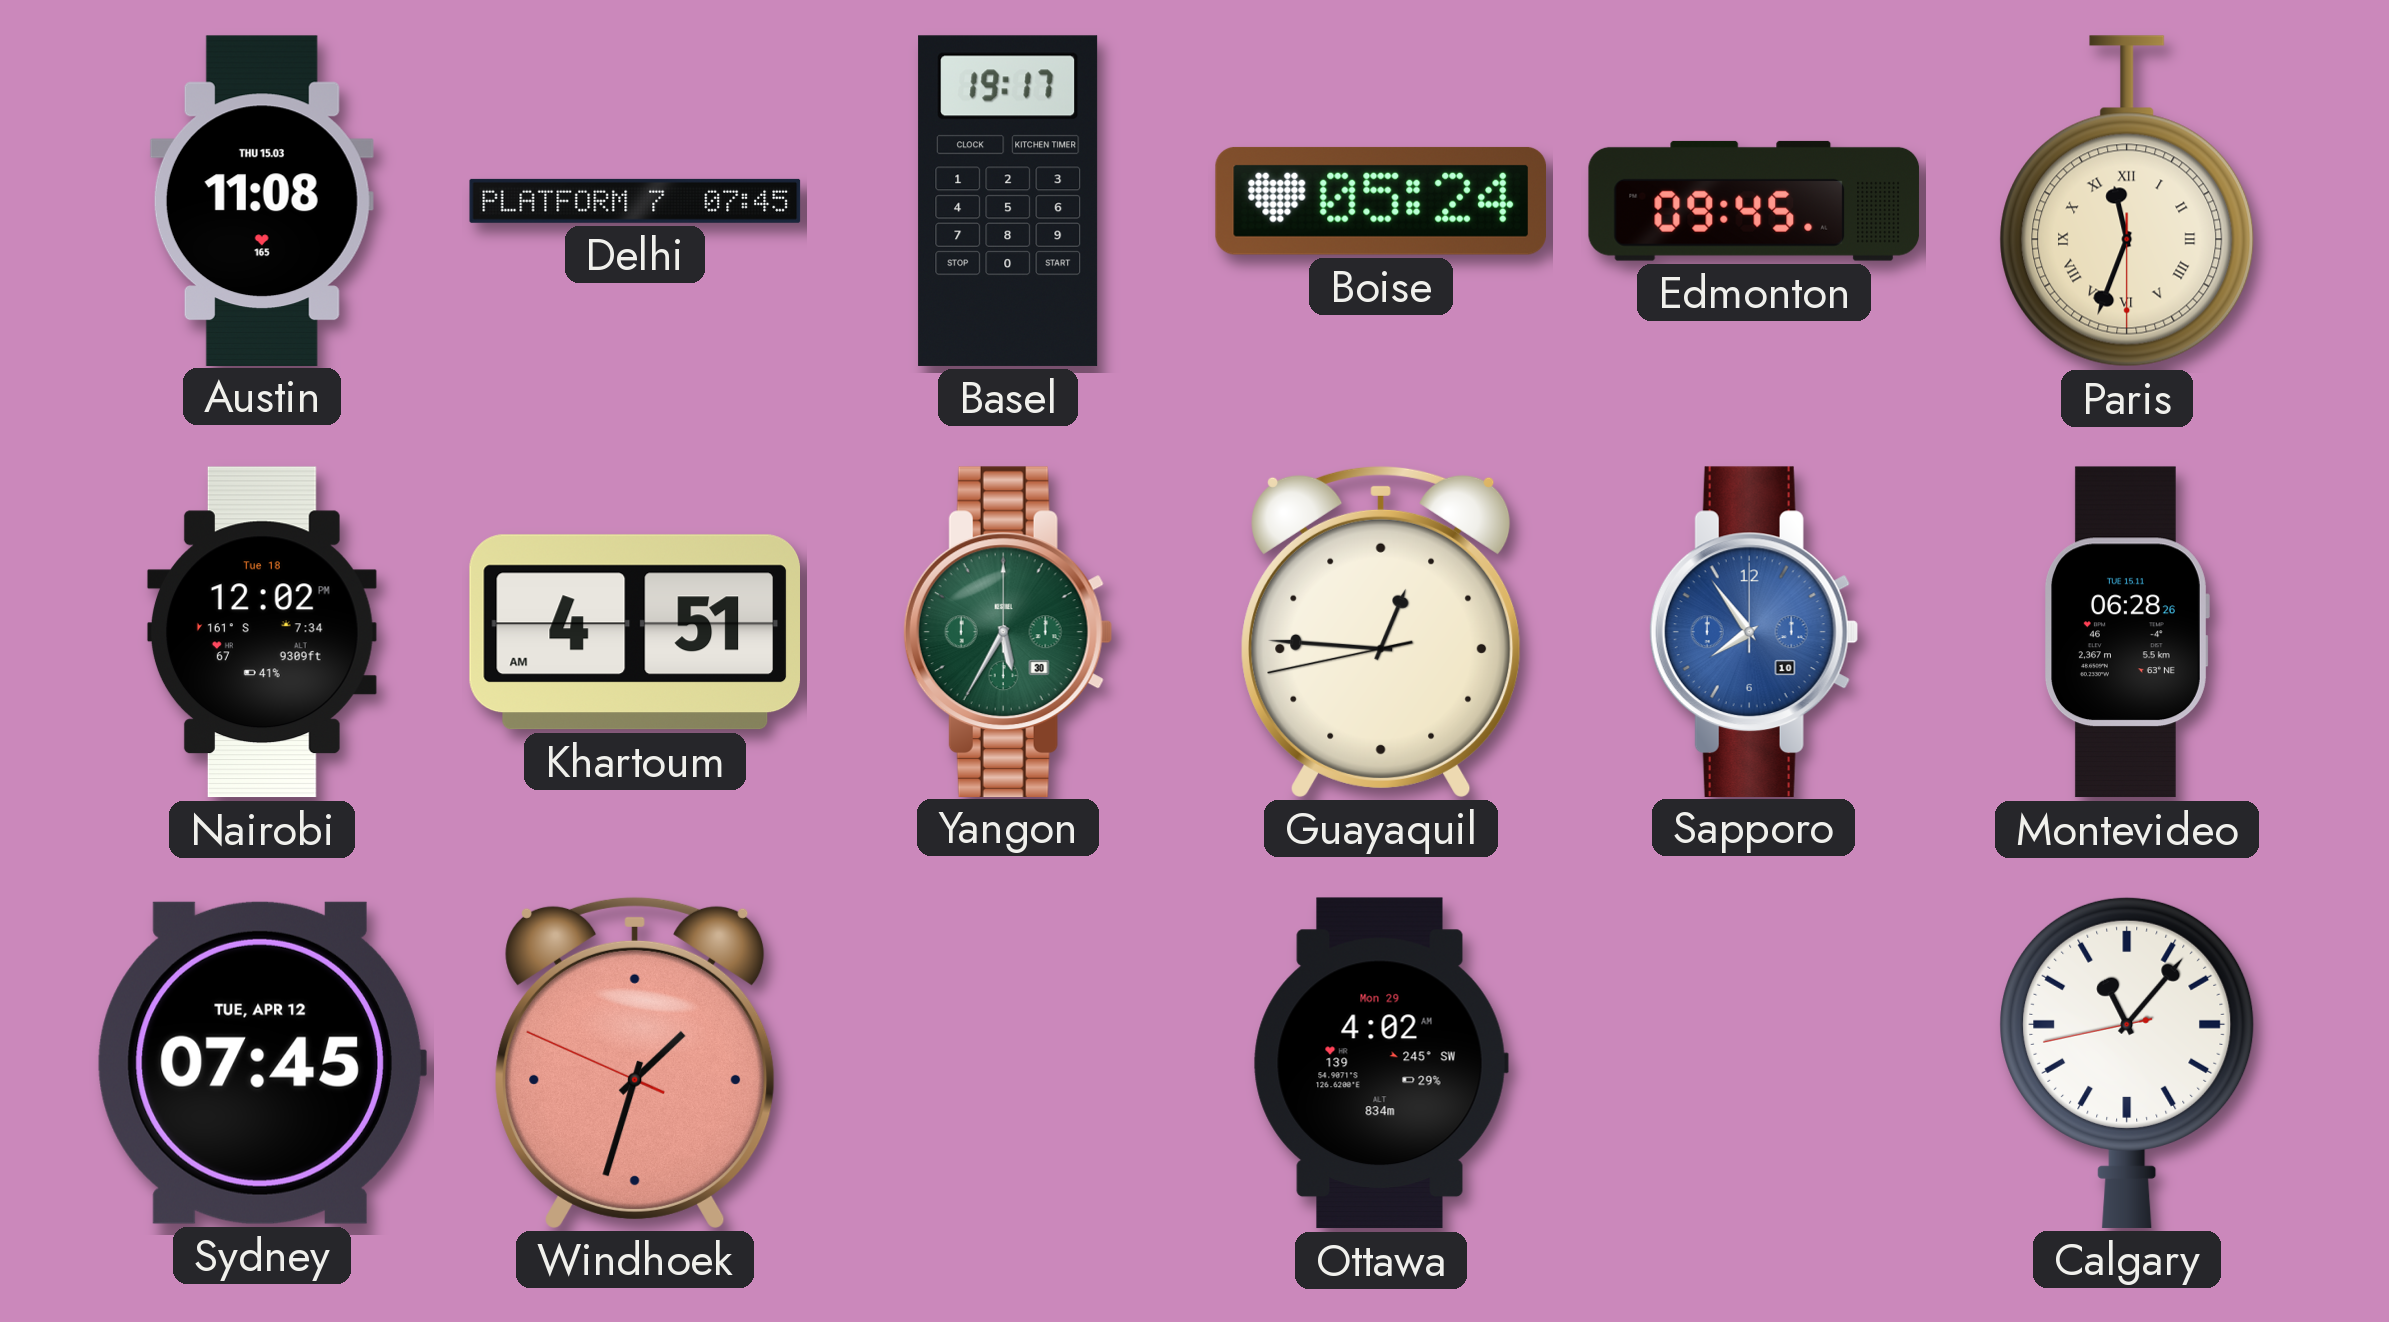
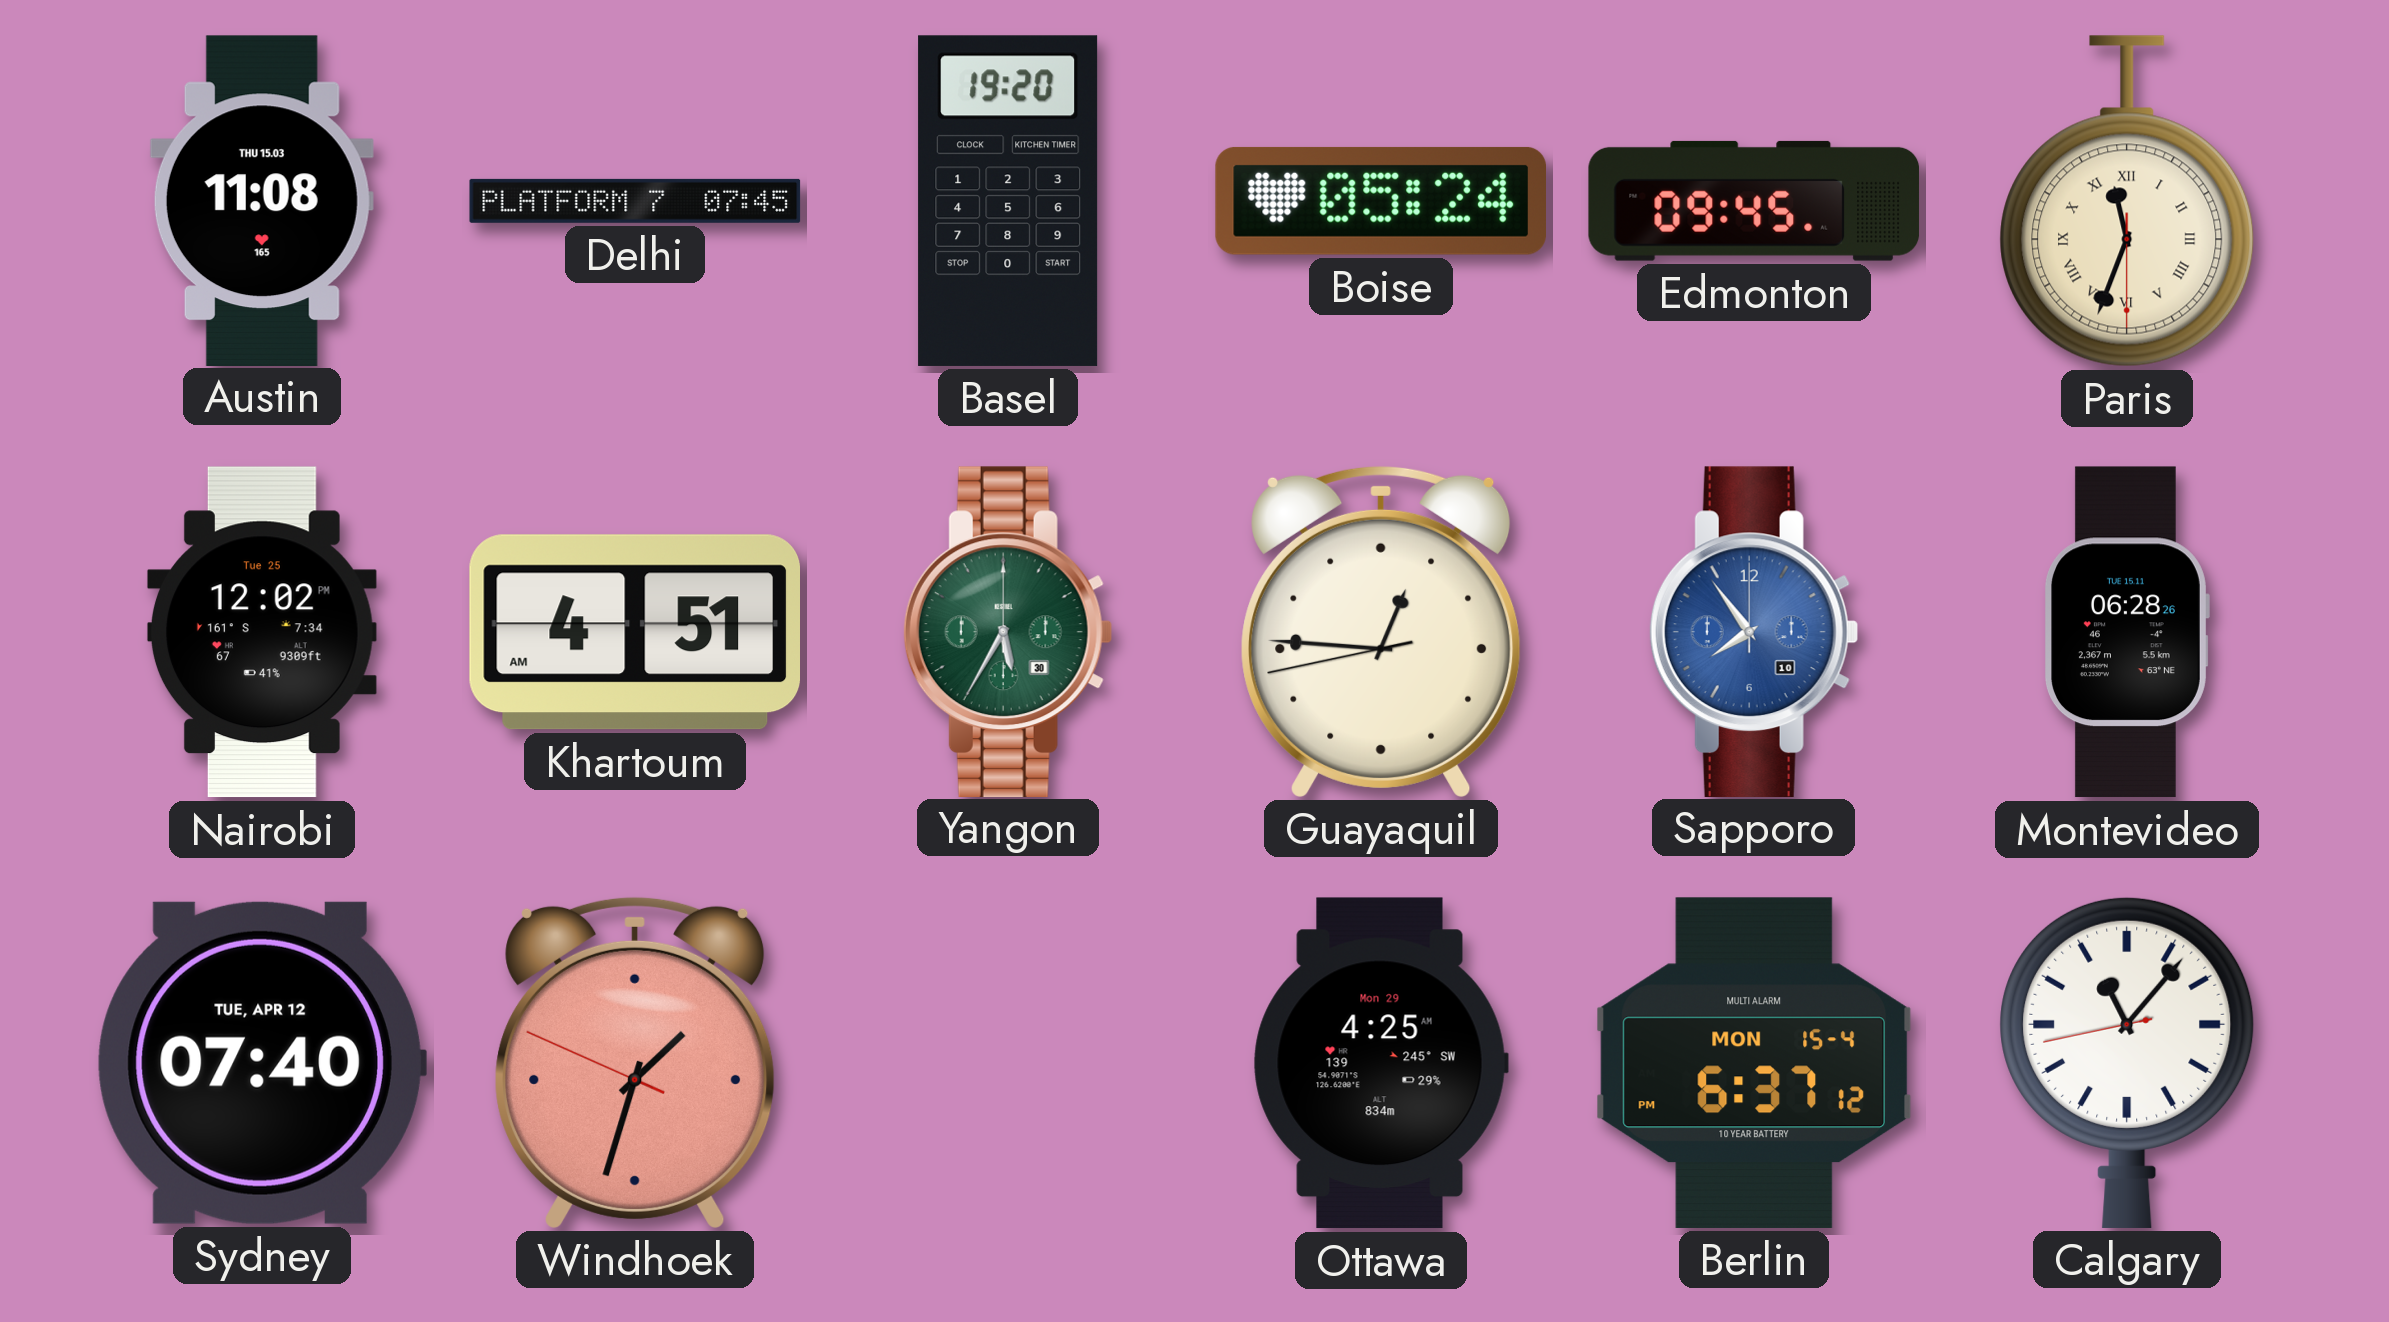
Basel: 19:17 -> 19:20
Nairobi date: Tue 18 -> Tue 25
Sydney: 07:45 -> 07:40
Ottawa: 4:02 -> 4:25
Berlin: none -> 6:37
